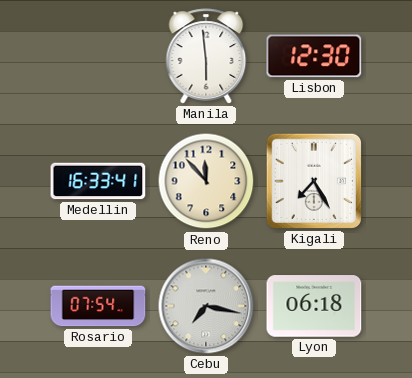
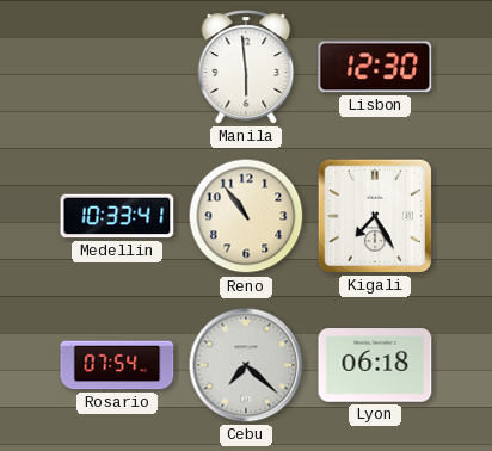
Medellin: 16:33 -> 10:33
Reno: 11:53 -> 10:54
Cebu: 7:17 -> 7:22
